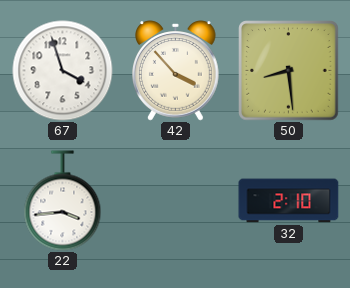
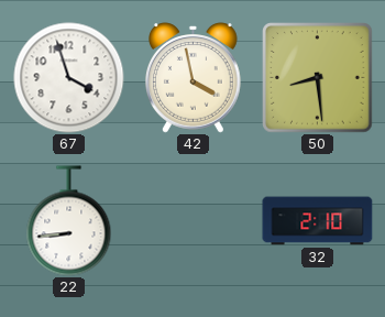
42: 3:53 -> 3:58
22: 3:44 -> 8:44
